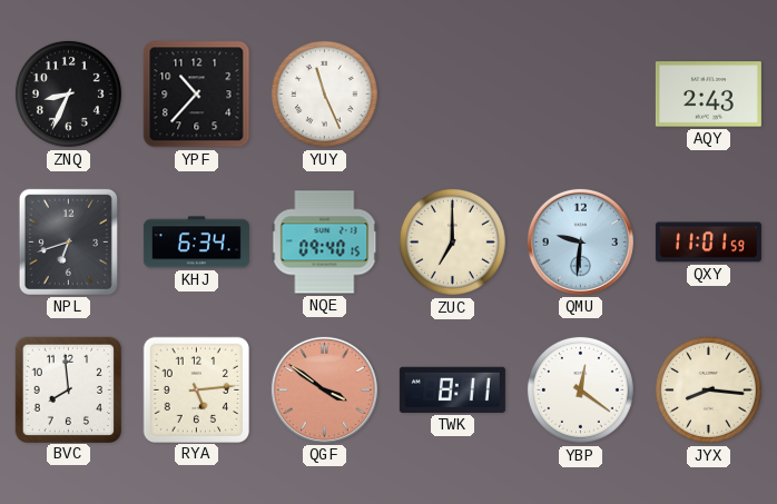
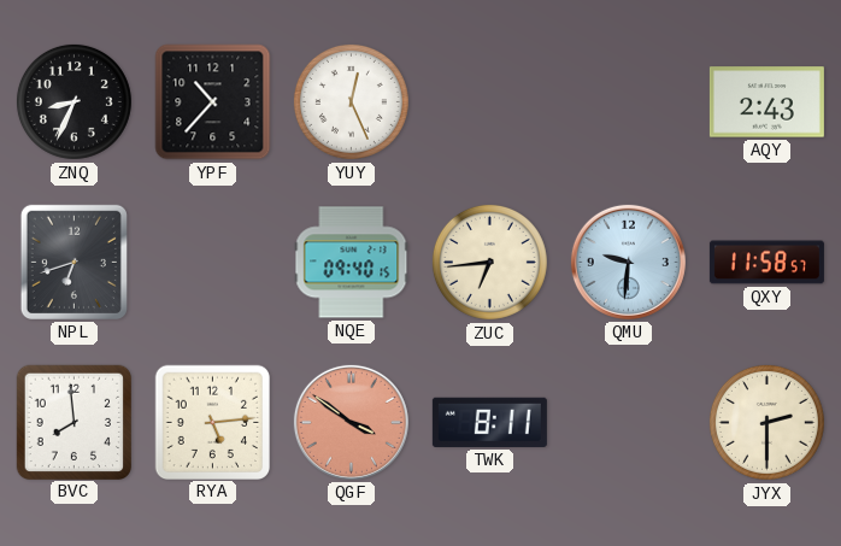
YUY: 11:26 -> 12:26
KHJ: 6:34 -> none
ZUC: 7:00 -> 6:44
QXY: 11:01 -> 11:58
YBP: 12:21 -> none
JYX: 8:16 -> 2:30
